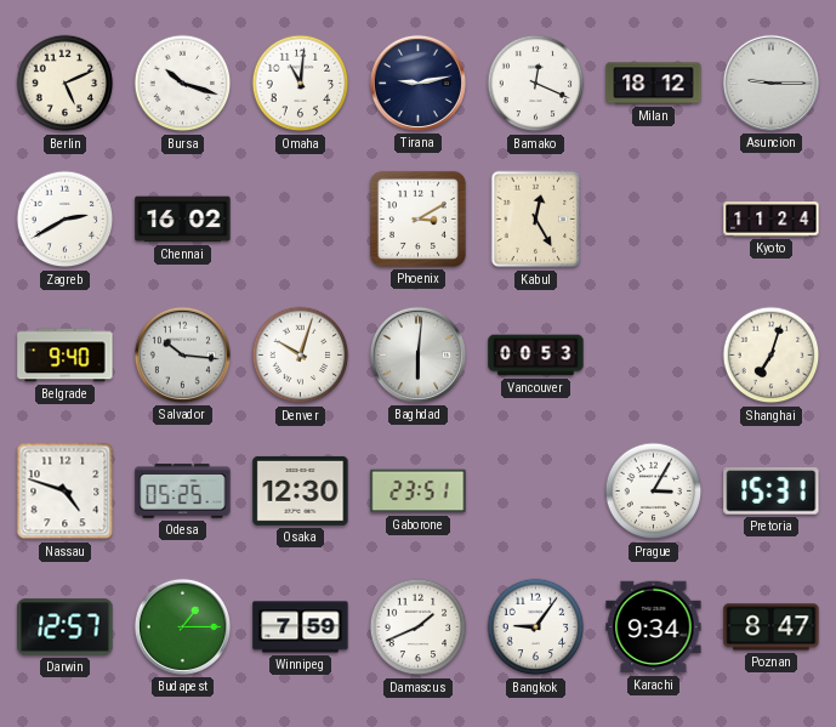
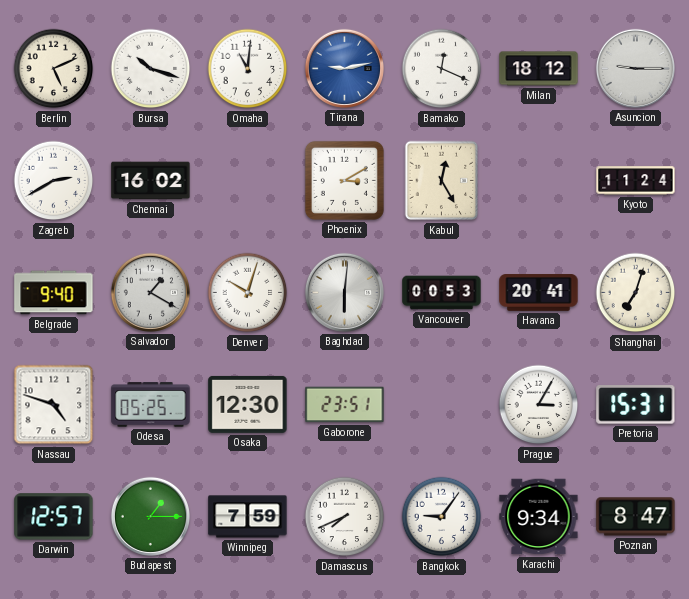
Tirana dial: navy -> blue
Salvador: 10:16 -> 1:20
Havana: none -> 20:41
Damascus: 1:41 -> 7:41
